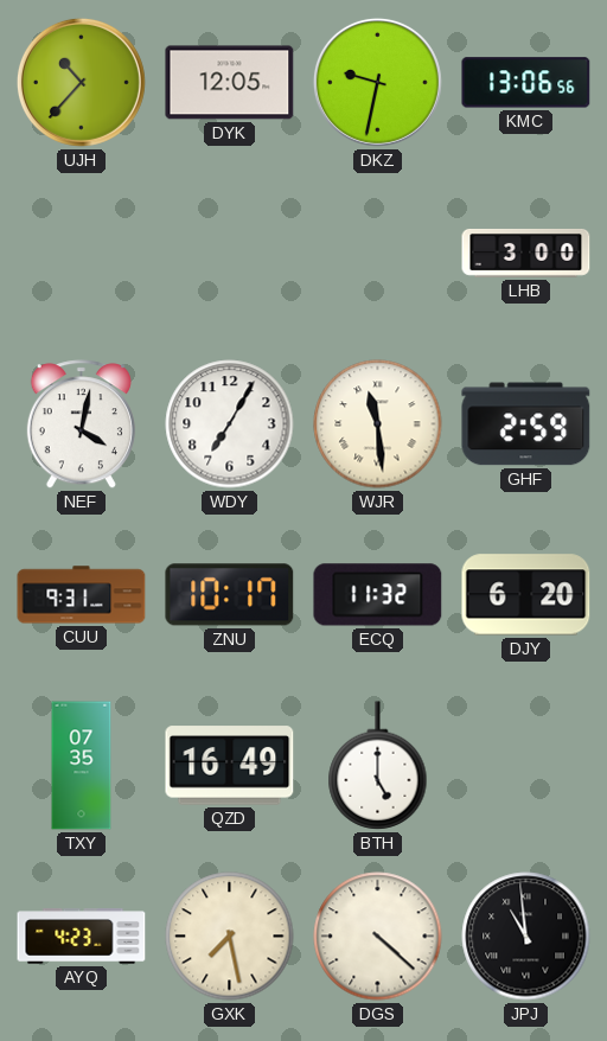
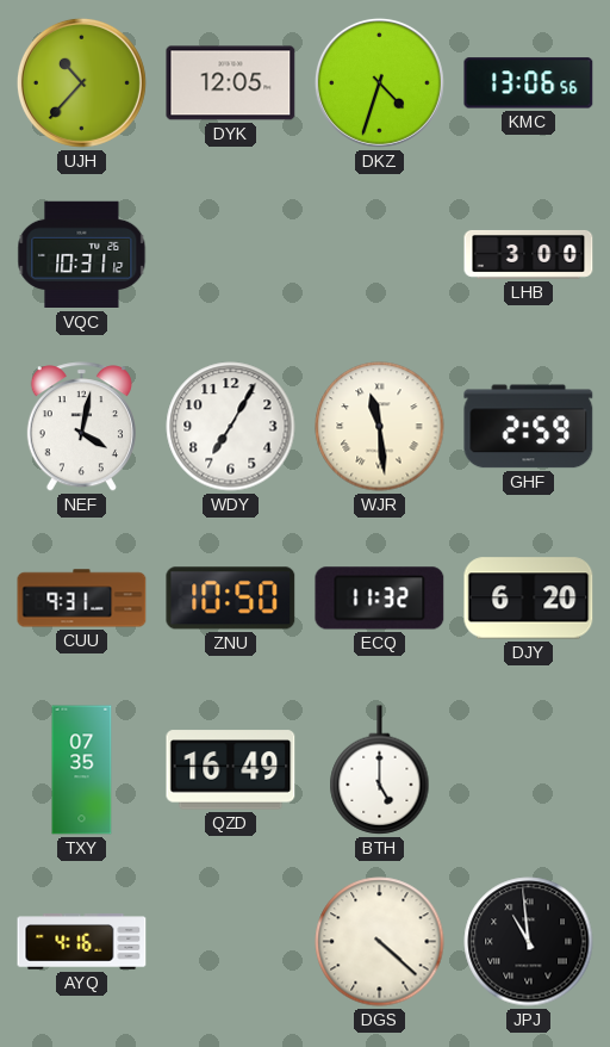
DKZ: 9:32 -> 4:33
VQC: none -> 10:31
ZNU: 10:17 -> 10:50
AYQ: 4:23 -> 4:16
GXK: 7:28 -> none
